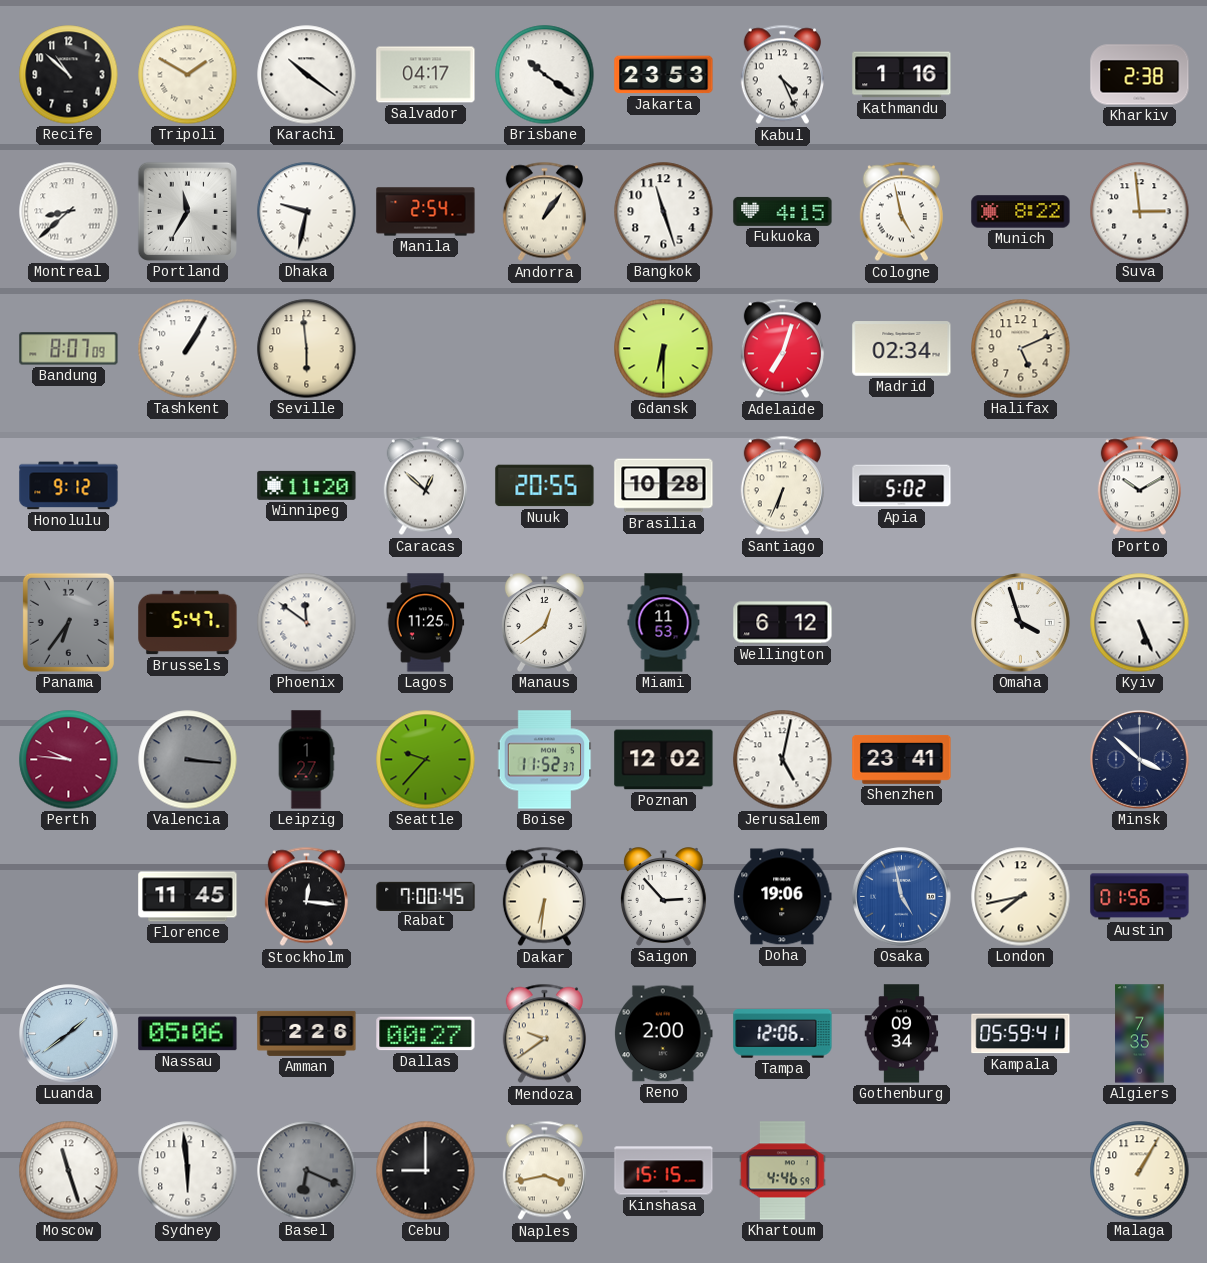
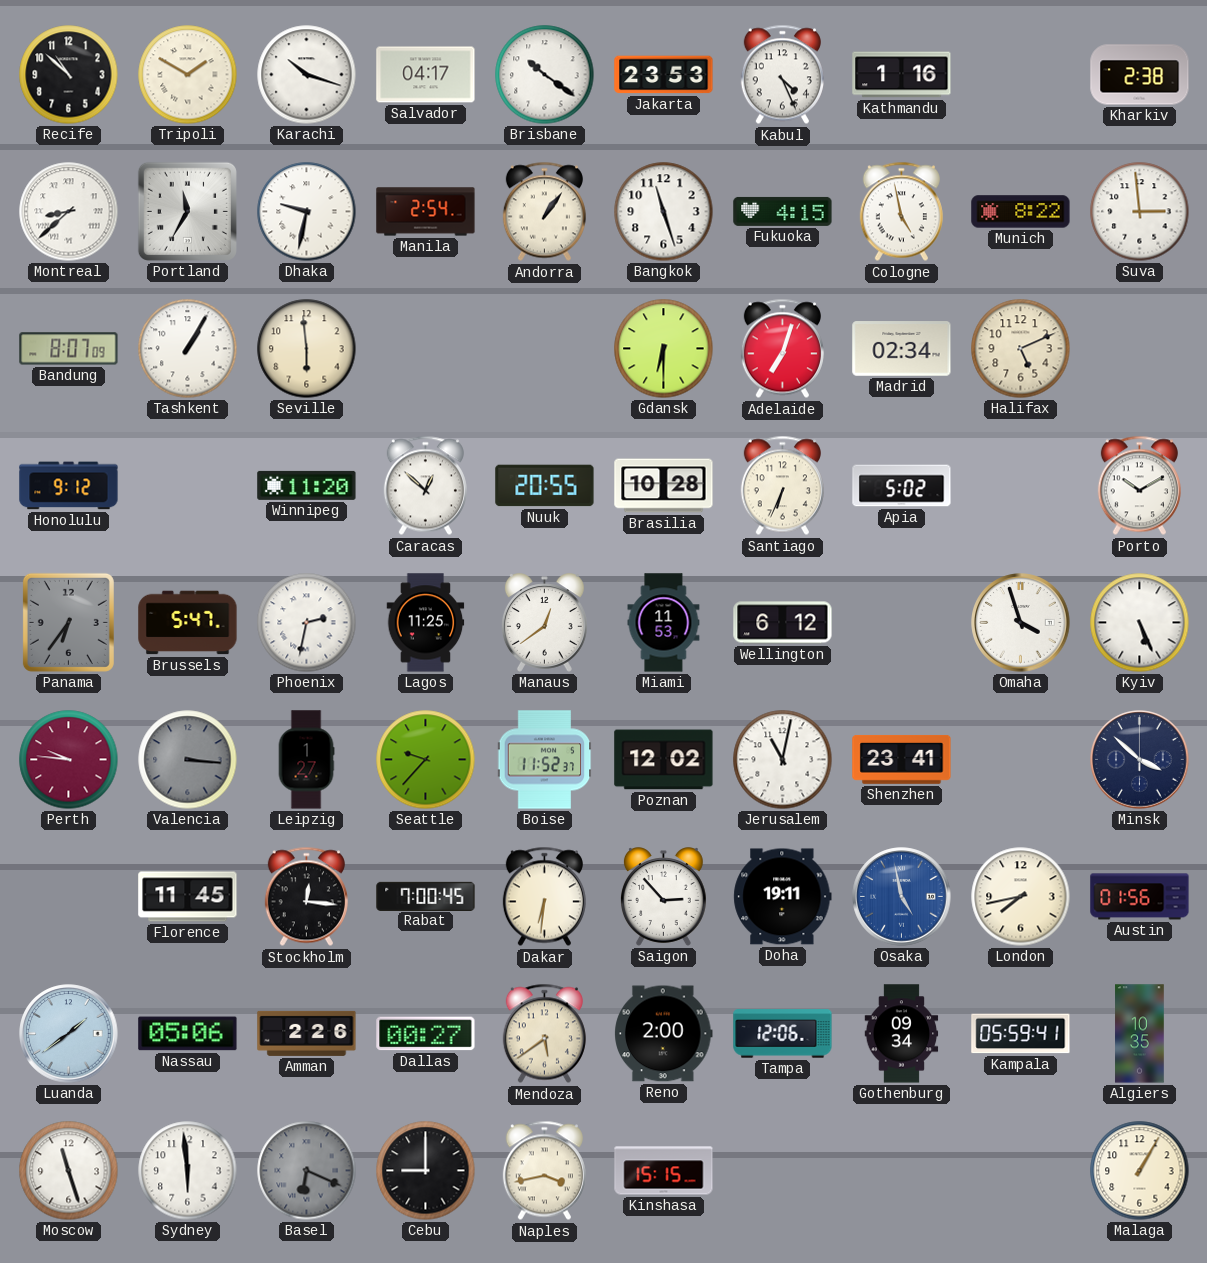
Karachi: 10:21 -> 10:18
Phoenix: 11:51 -> 2:32
Jerusalem: 5:02 -> 11:02
Doha: 19:06 -> 19:11
Mendoza: 9:39 -> 5:39
Algiers: 7:35 -> 10:35
Khartoum: 4:46 -> none
